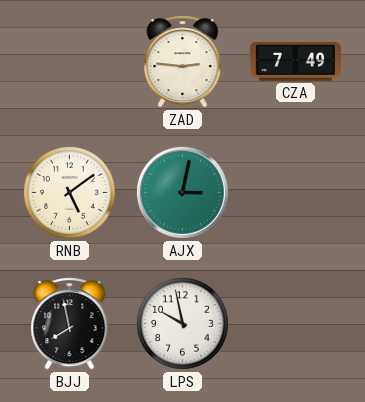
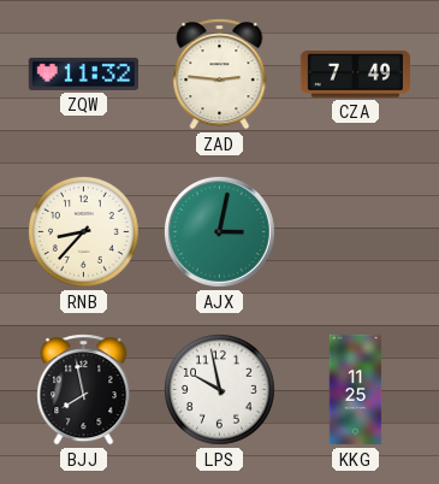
ZQW: none -> 11:32
RNB: 5:09 -> 8:37
KKG: none -> 11:25
